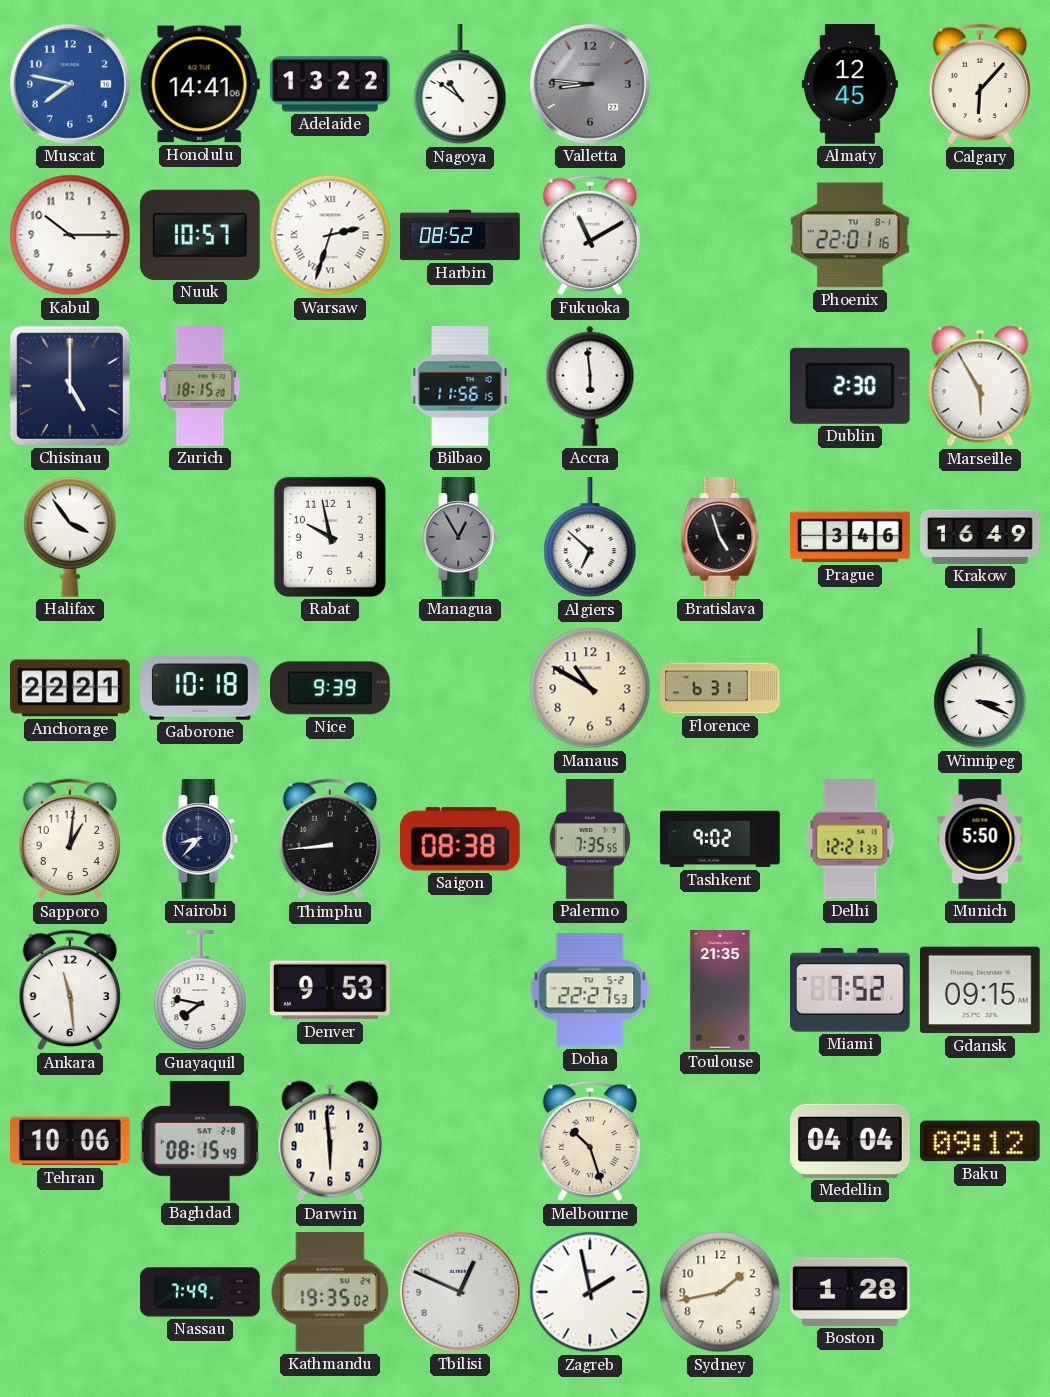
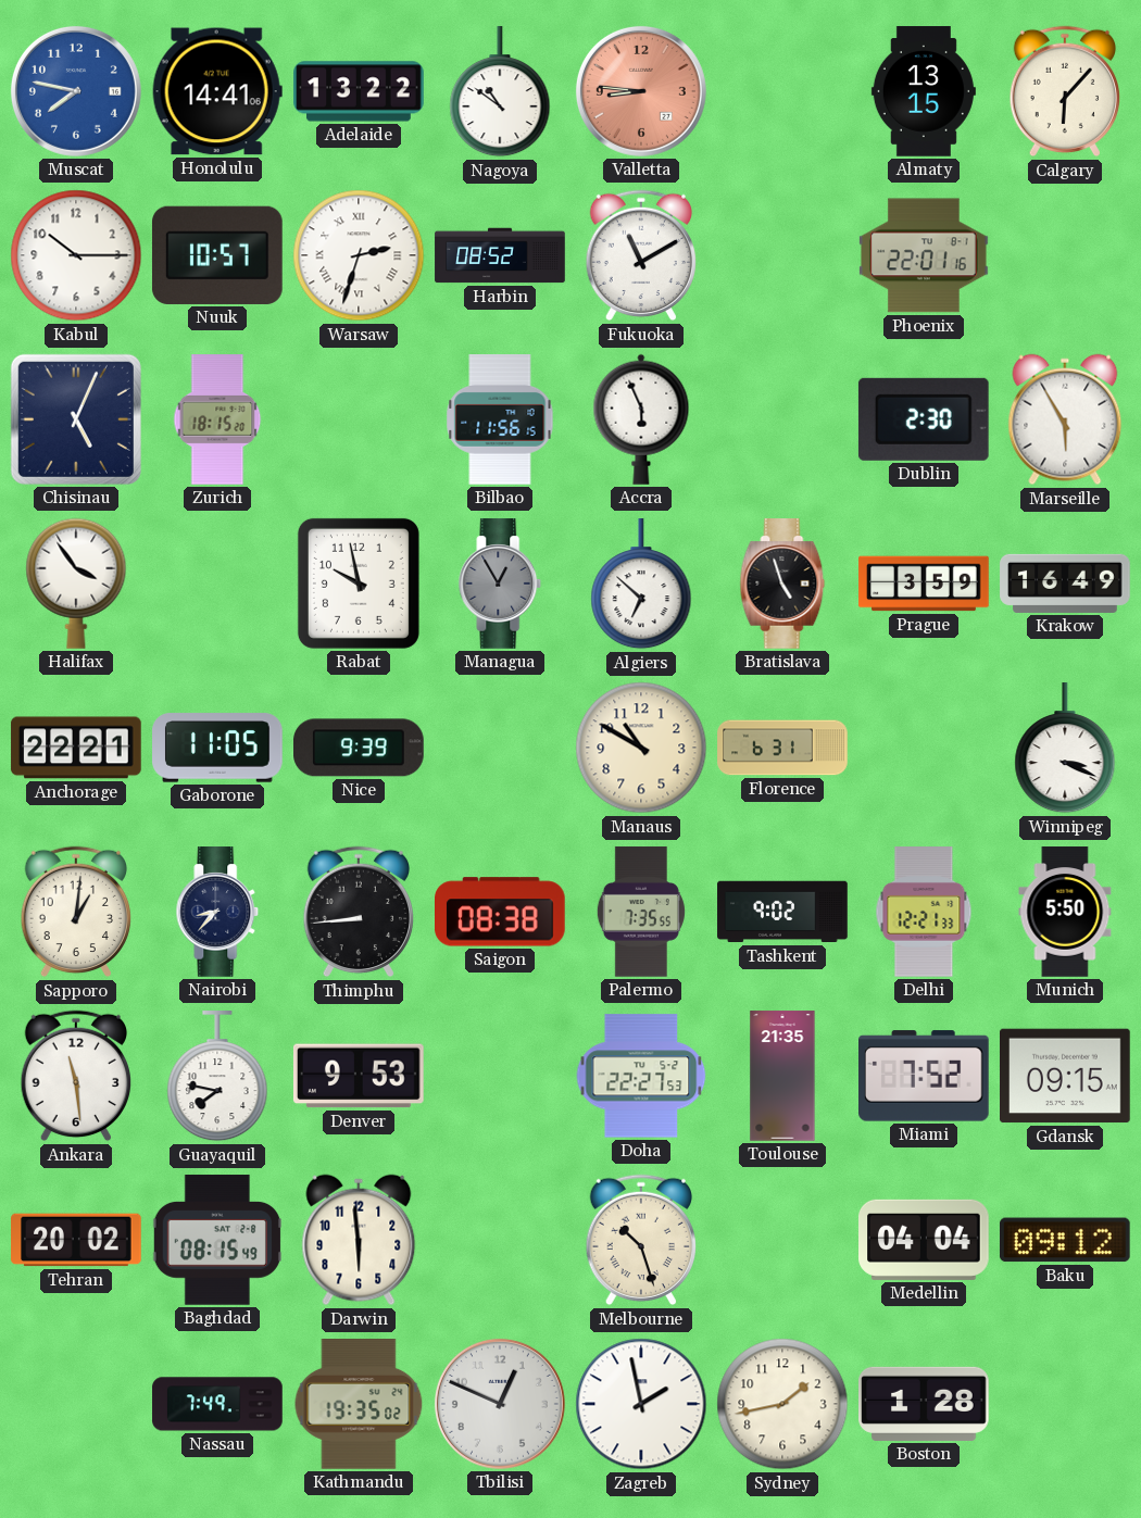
Valletta dial: grey -> salmon
Almaty: 12:45 -> 13:15
Chisinau: 5:00 -> 5:04
Accra: 5:59 -> 5:56
Prague: 3:46 -> 3:59
Gaborone: 10:18 -> 11:05
Tehran: 10:06 -> 20:02
